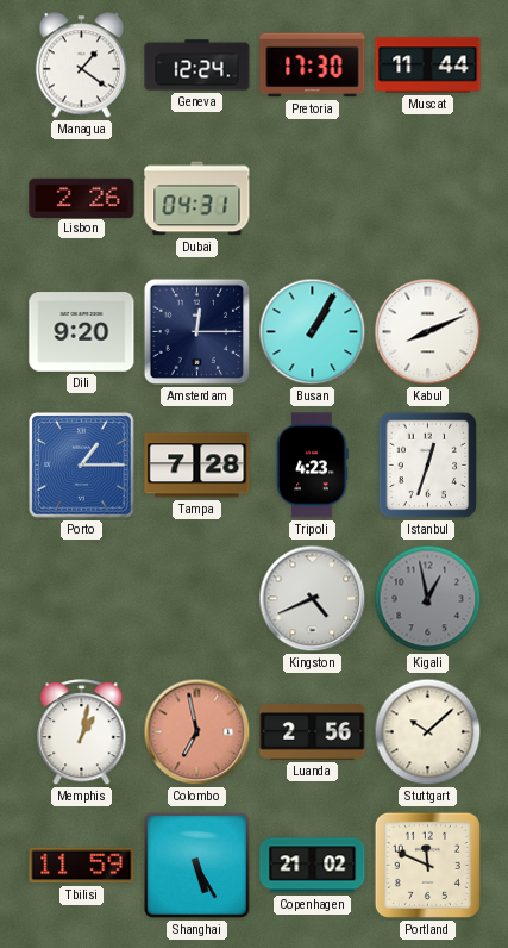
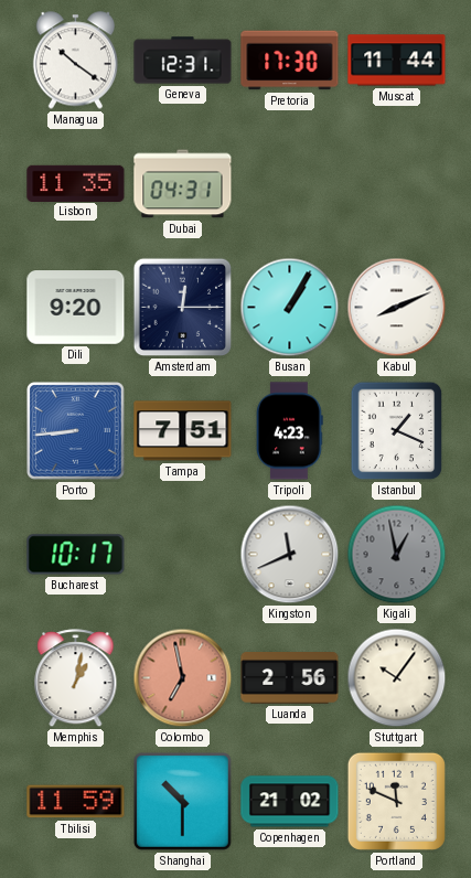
Managua: 1:21 -> 10:21
Geneva: 12:24 -> 12:31
Lisbon: 2:26 -> 11:35
Porto: 1:15 -> 8:44
Tampa: 7:28 -> 7:51
Istanbul: 12:33 -> 1:19
Bucharest: none -> 10:17
Kingston: 4:41 -> 11:41
Stuttgart: 10:08 -> 10:06
Shanghai: 5:25 -> 10:30
